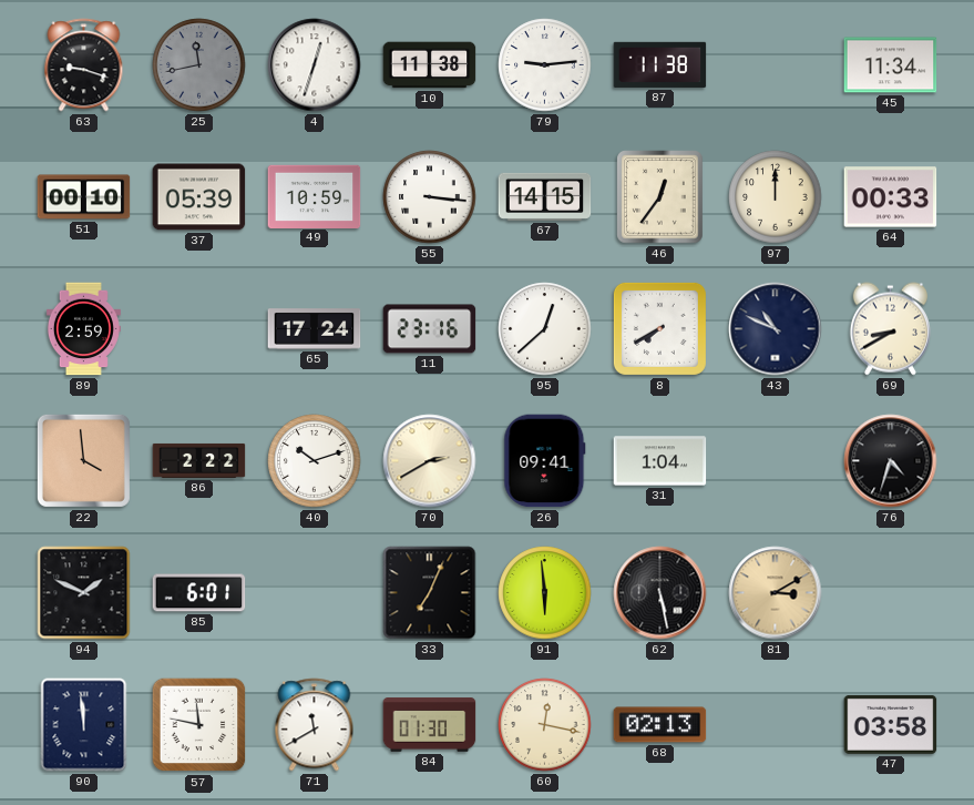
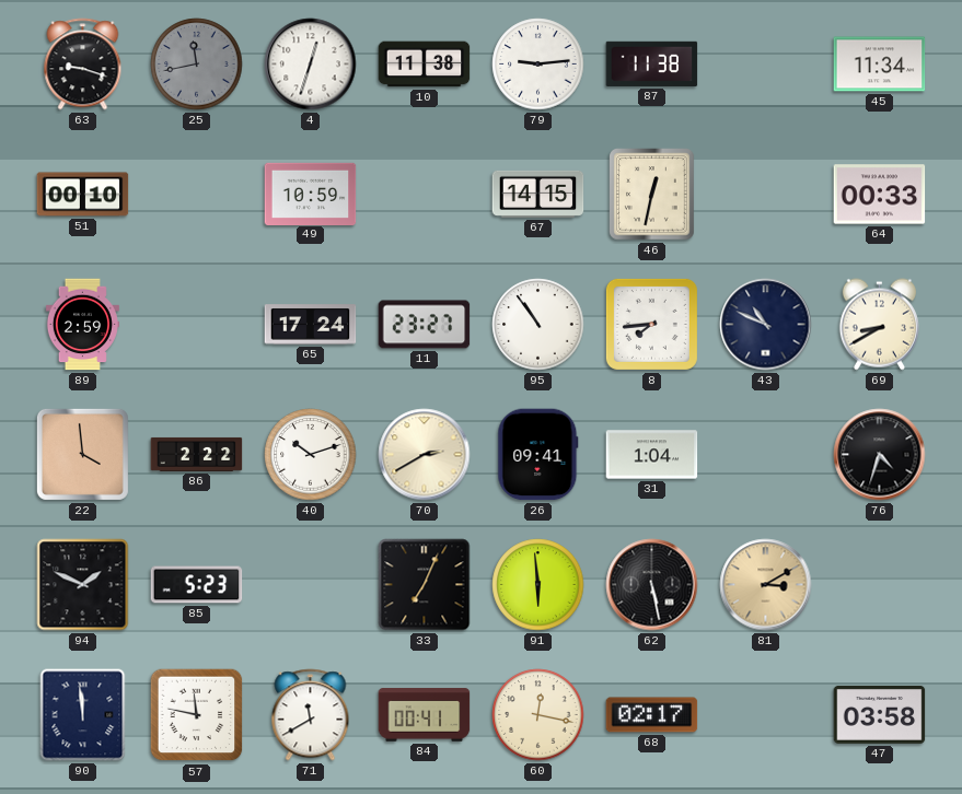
37: 05:39 -> none
55: 3:16 -> none
46: 12:36 -> 12:32
97: 12:00 -> none
11: 23:16 -> 23:27
95: 12:38 -> 10:54
8: 7:40 -> 7:44
85: 6:01 -> 5:23
84: 01:30 -> 00:41
68: 02:13 -> 02:17
